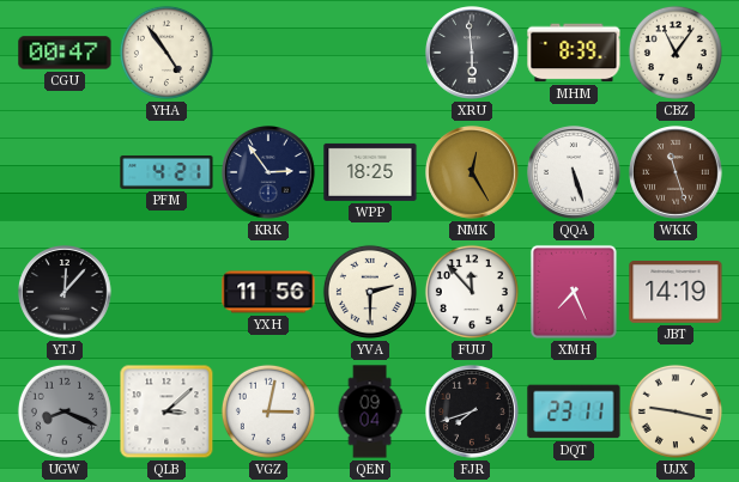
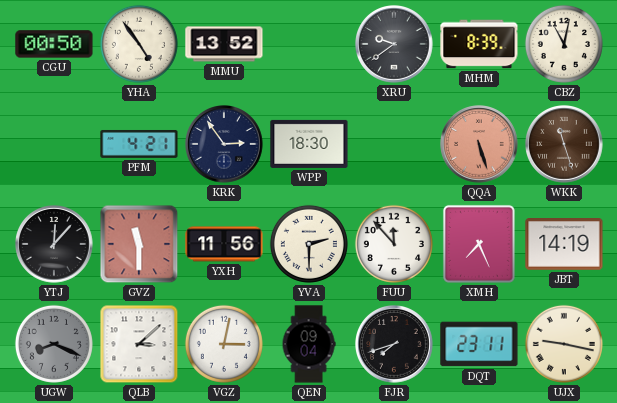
CGU: 00:47 -> 00:50
MMU: none -> 13:52
XRU: 5:59 -> 9:39
CBZ: 11:06 -> 11:02
WPP: 18:25 -> 18:30
NMK: 12:25 -> none
QQA dial: white -> salmon
GVZ: none -> 11:30
